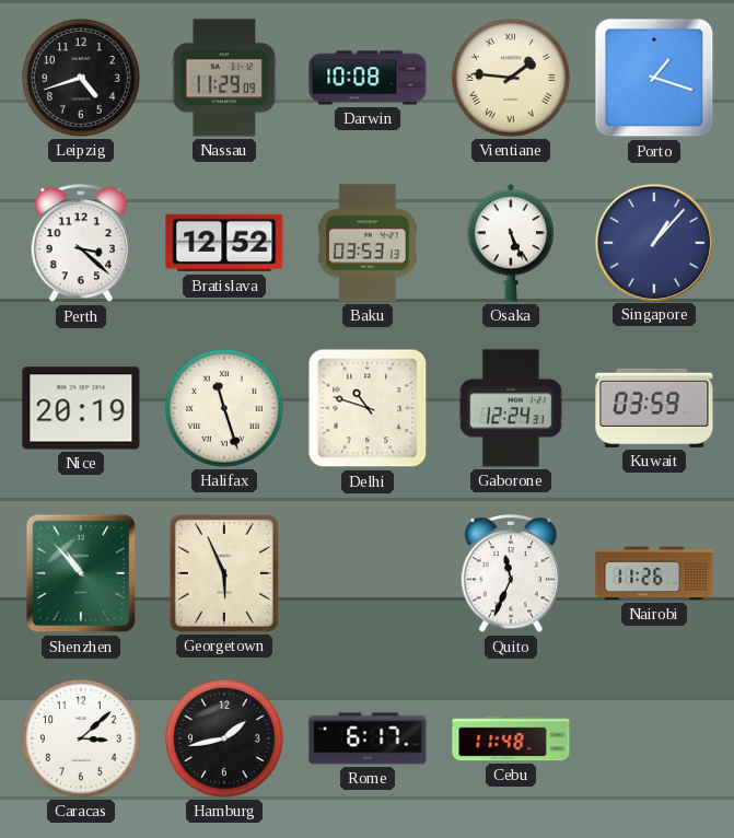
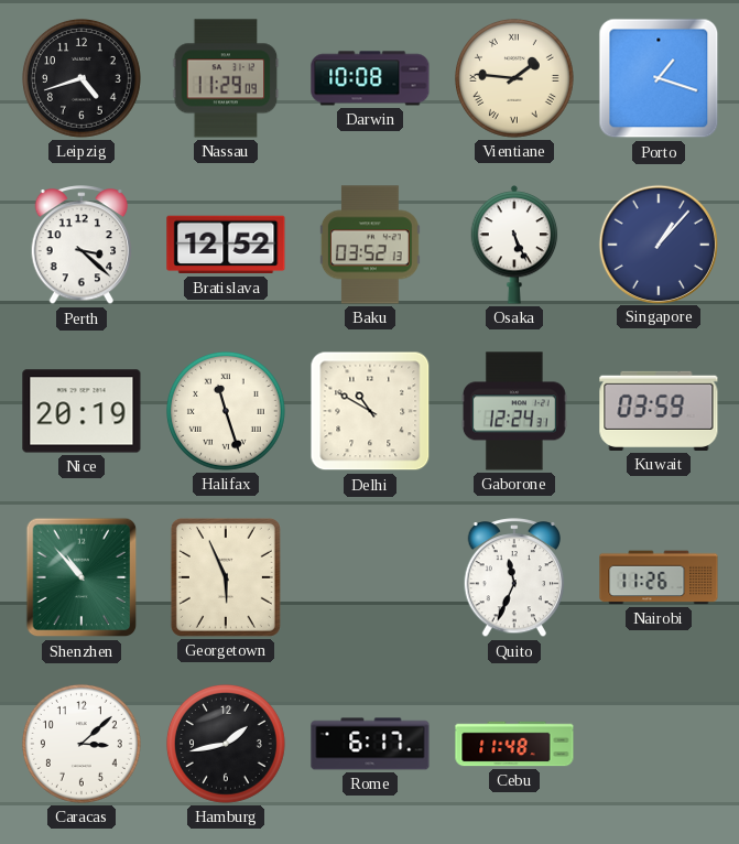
Baku: 03:53 -> 03:52
Delhi: 10:48 -> 10:50
